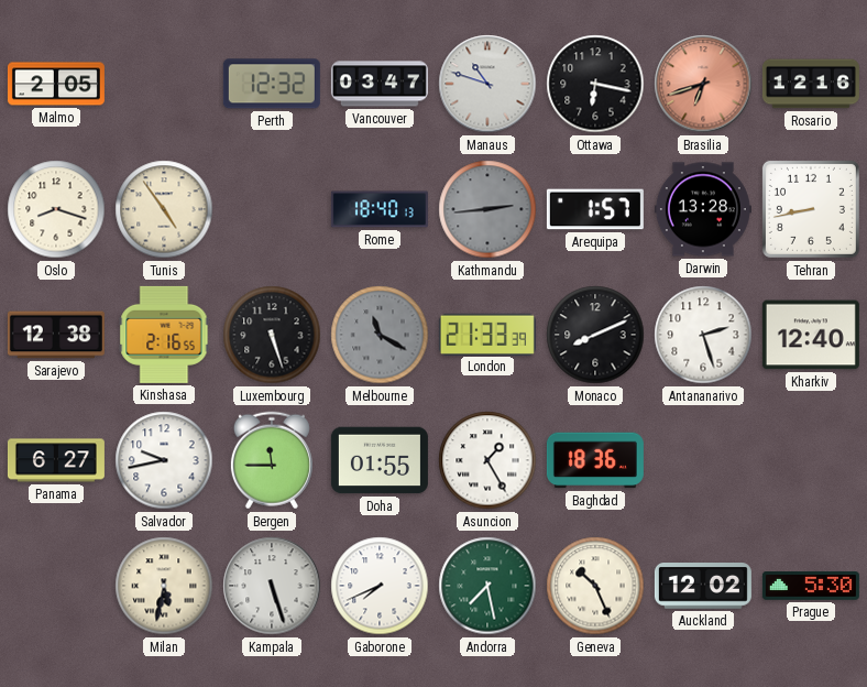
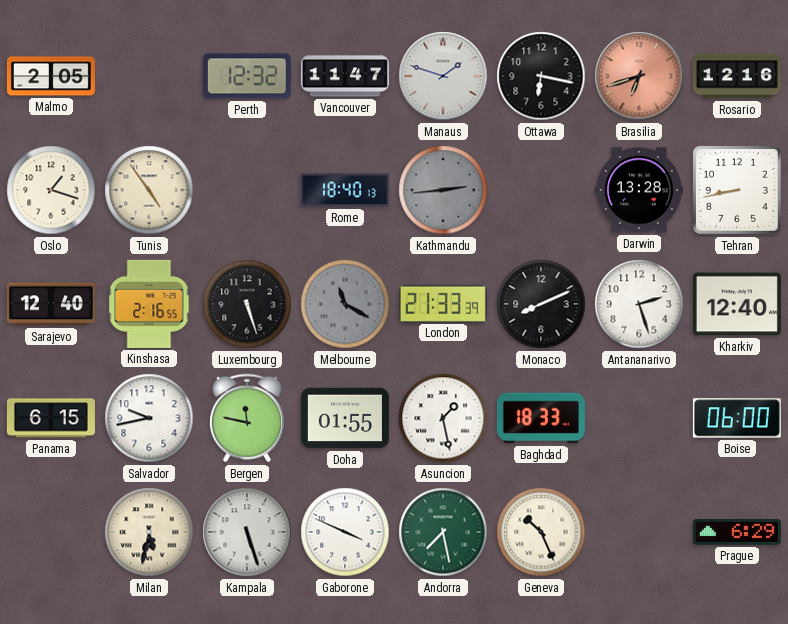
Vancouver: 03:47 -> 11:47
Manaus: 10:48 -> 1:48
Oslo: 8:18 -> 1:18
Arequipa: 1:57 -> none
Sarajevo: 12:38 -> 12:40
Panama: 6:27 -> 6:15
Bergen: 11:45 -> 11:47
Asuncion: 1:25 -> 1:28
Baghdad: 18:36 -> 18:33
Boise: none -> 06:00
Gaborone: 7:41 -> 3:49
Auckland: 12:02 -> none
Prague: 5:30 -> 6:29
